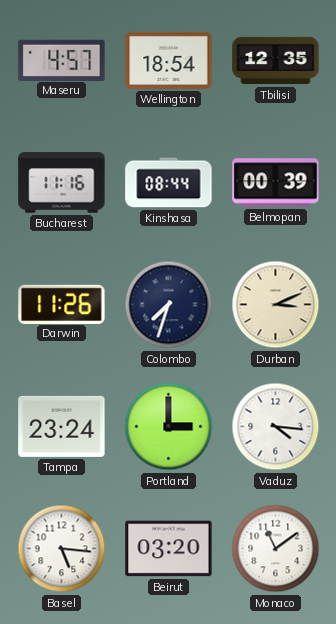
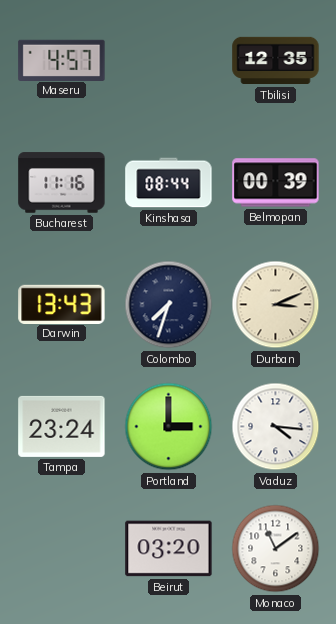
Wellington: 18:54 -> none
Darwin: 11:26 -> 13:43
Basel: 5:16 -> none
